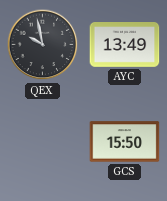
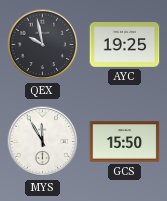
AYC: 13:49 -> 19:25
MYS: none -> 11:55
